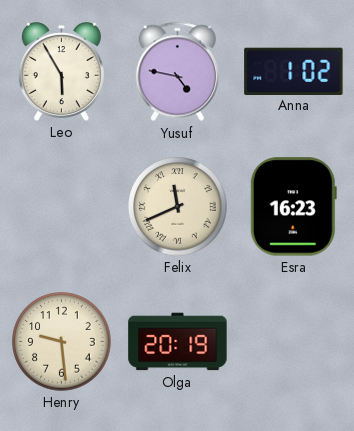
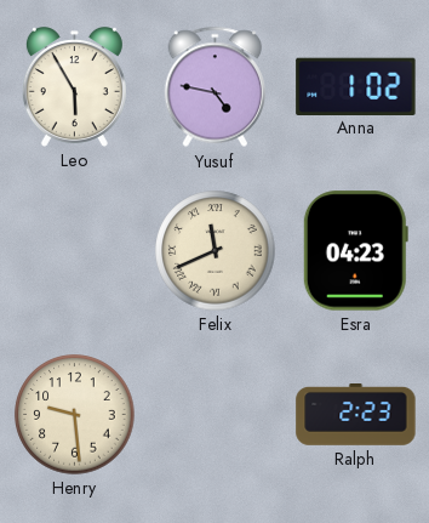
Esra: 16:23 -> 04:23
Olga: 20:19 -> none
Ralph: none -> 2:23
